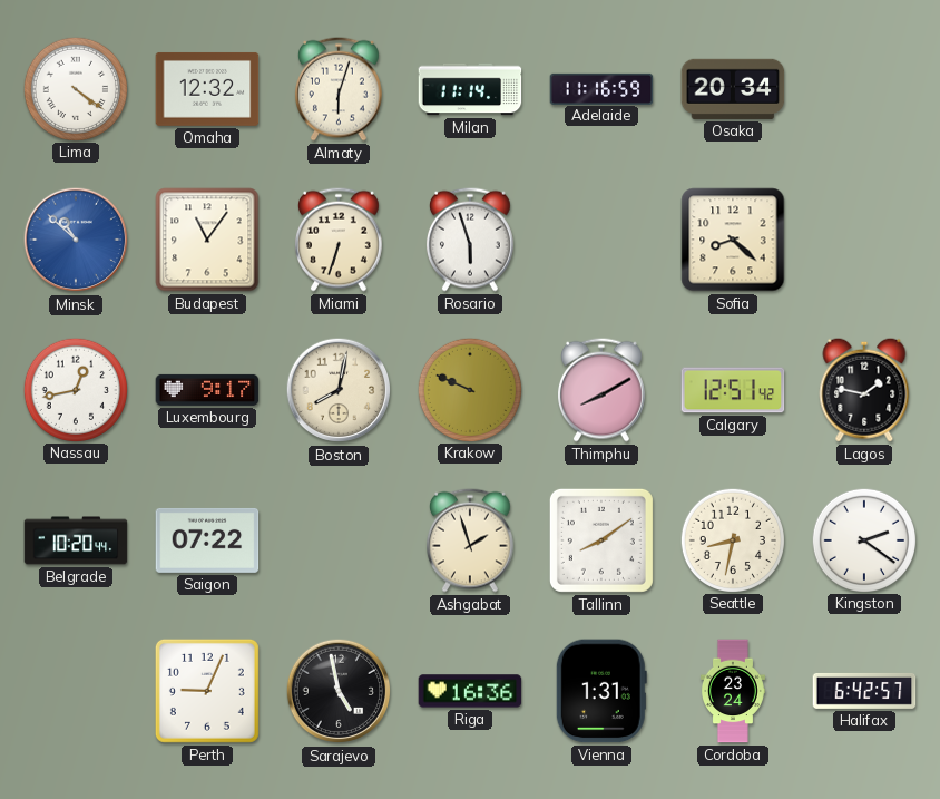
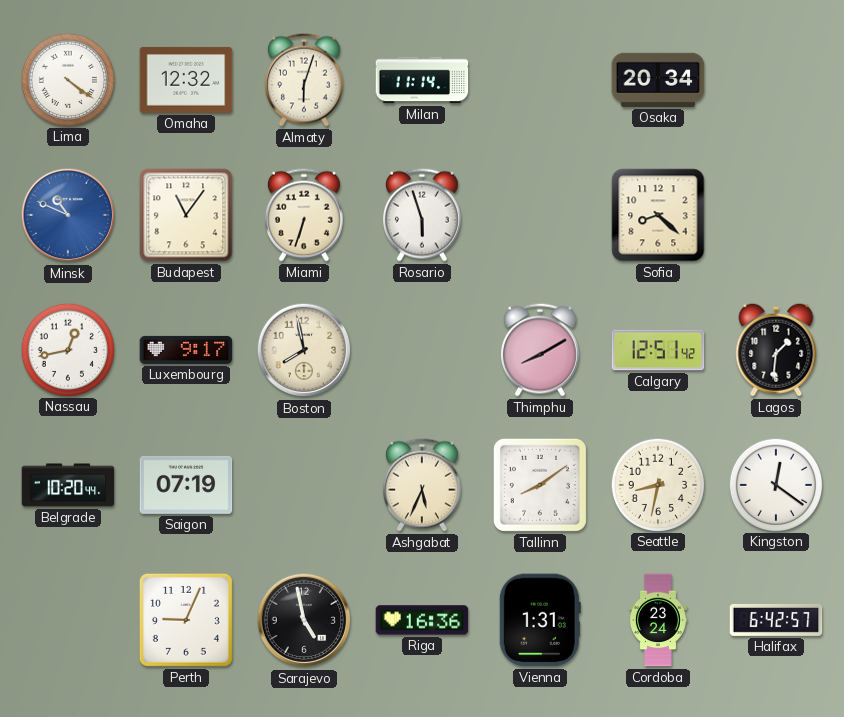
Adelaide: 11:16 -> none
Minsk: 10:52 -> 10:49
Boston: 8:02 -> 7:58
Krakow: 9:49 -> none
Lagos: 1:47 -> 1:31
Saigon: 07:22 -> 07:19
Ashgabat: 1:57 -> 5:34
Kingston: 2:21 -> 12:21
